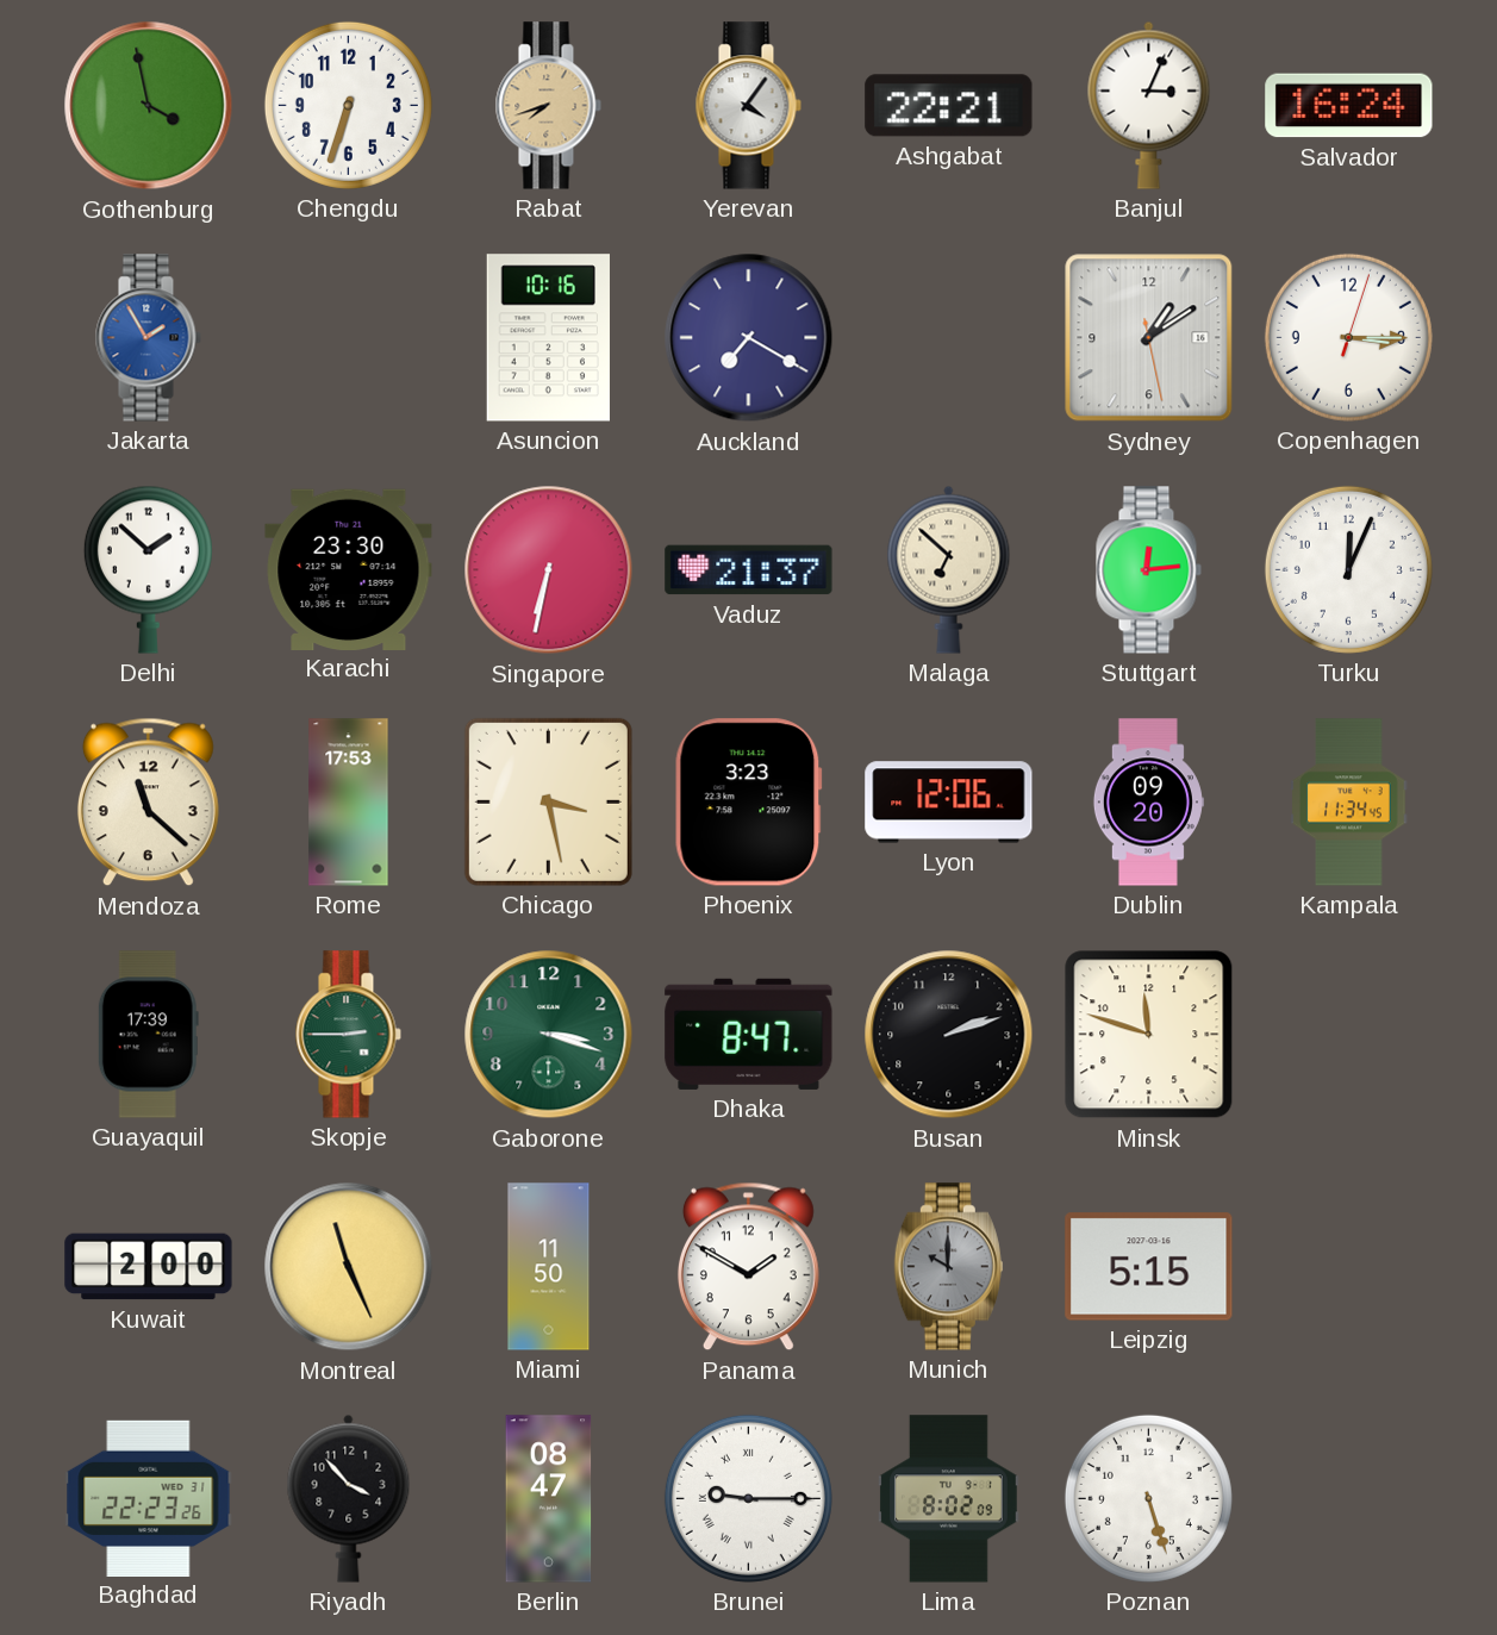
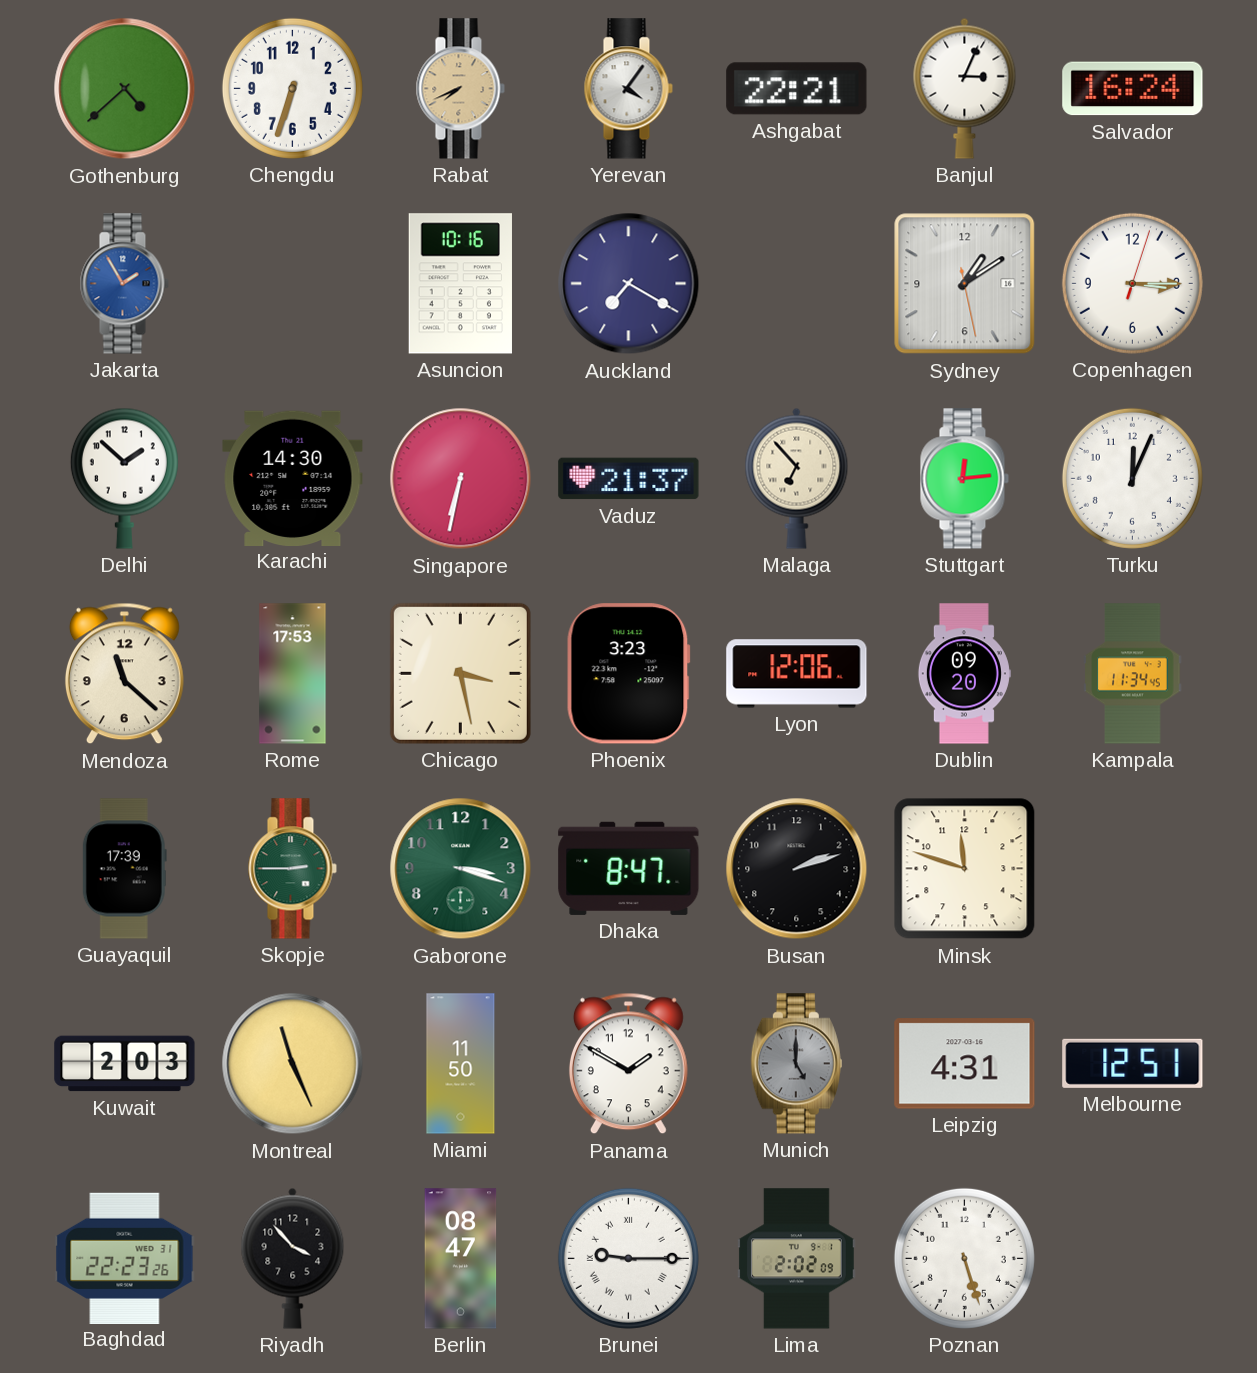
Gothenburg: 3:58 -> 4:38
Rabat: 7:42 -> 7:41
Karachi: 23:30 -> 14:30
Malaga: 6:52 -> 6:53
Kuwait: 2:00 -> 2:03
Munich: 10:00 -> 5:00
Leipzig: 5:15 -> 4:31
Melbourne: none -> 12:51
Lima: 8:02 -> 2:02
